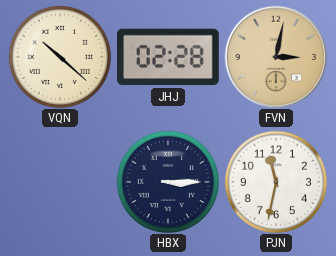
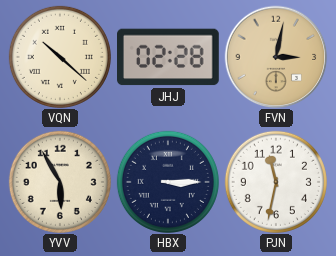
YVV: none -> 5:55
